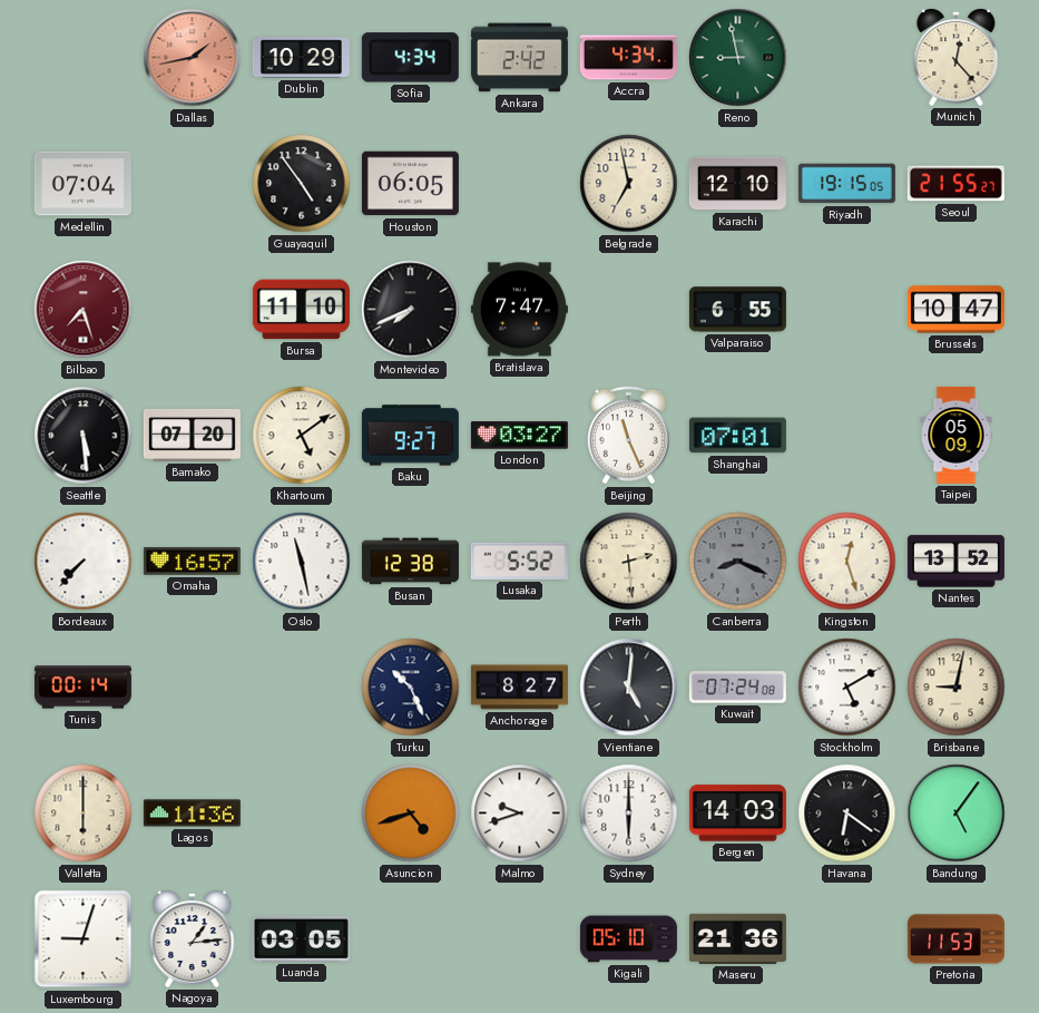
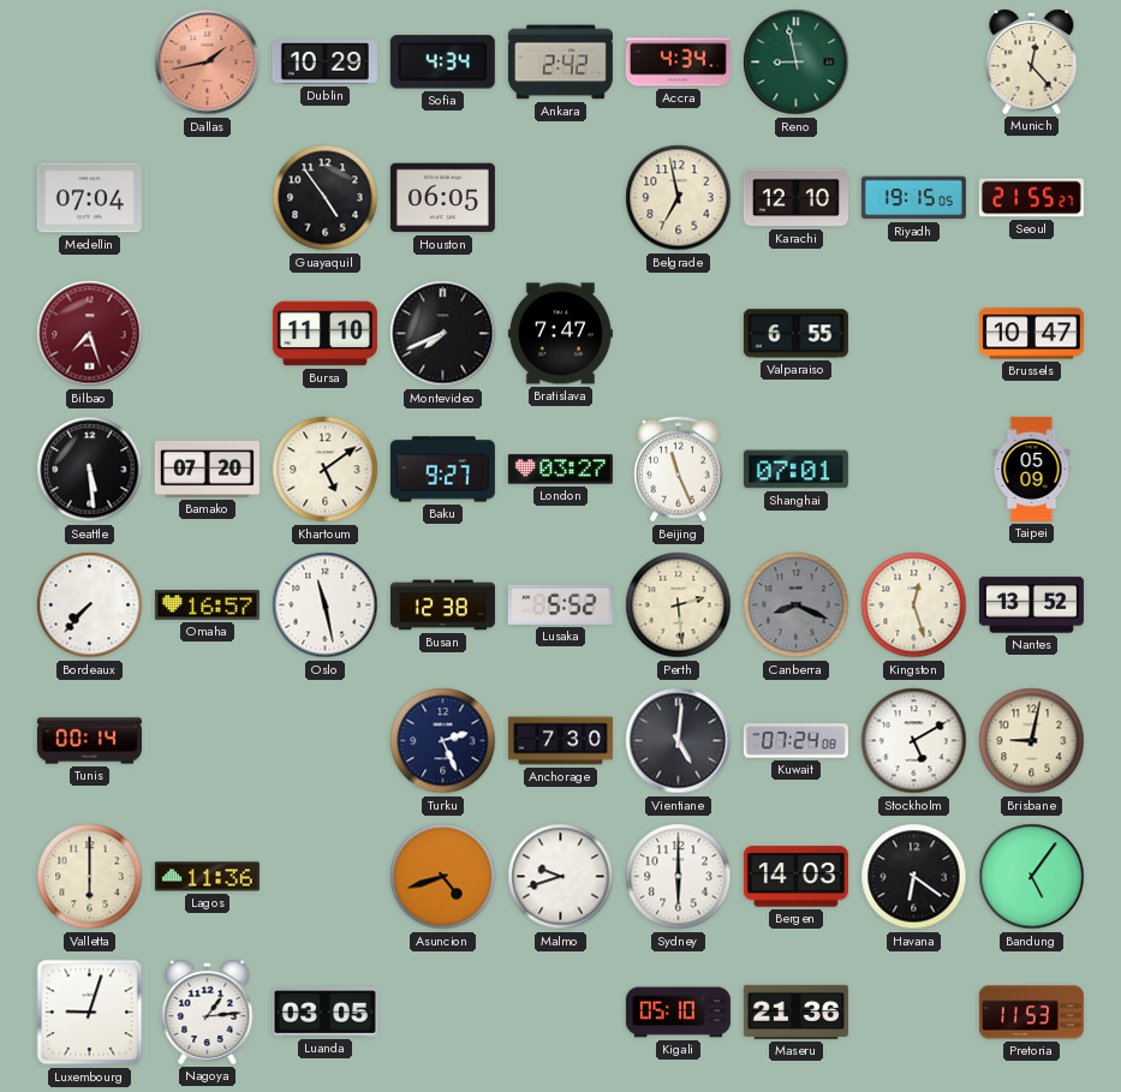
Turku: 10:26 -> 2:26
Anchorage: 8:27 -> 7:30
